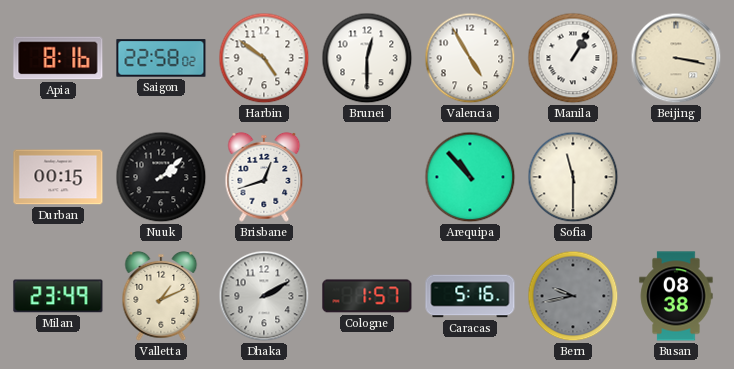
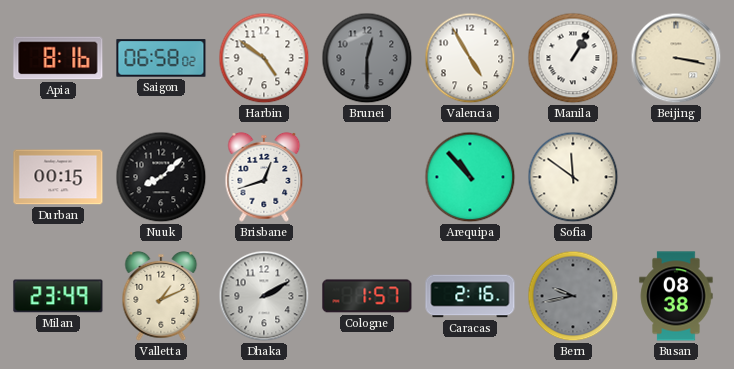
Saigon: 22:58 -> 06:58
Brunei dial: white -> grey
Nuuk: 2:08 -> 8:08
Sofia: 11:30 -> 11:51
Caracas: 5:16 -> 2:16
